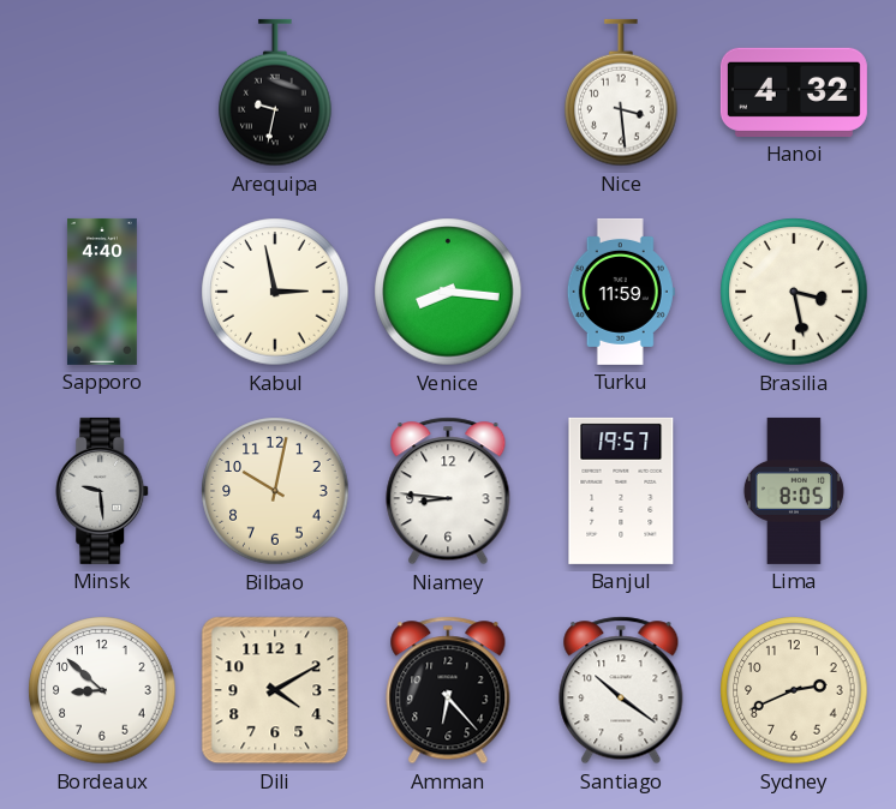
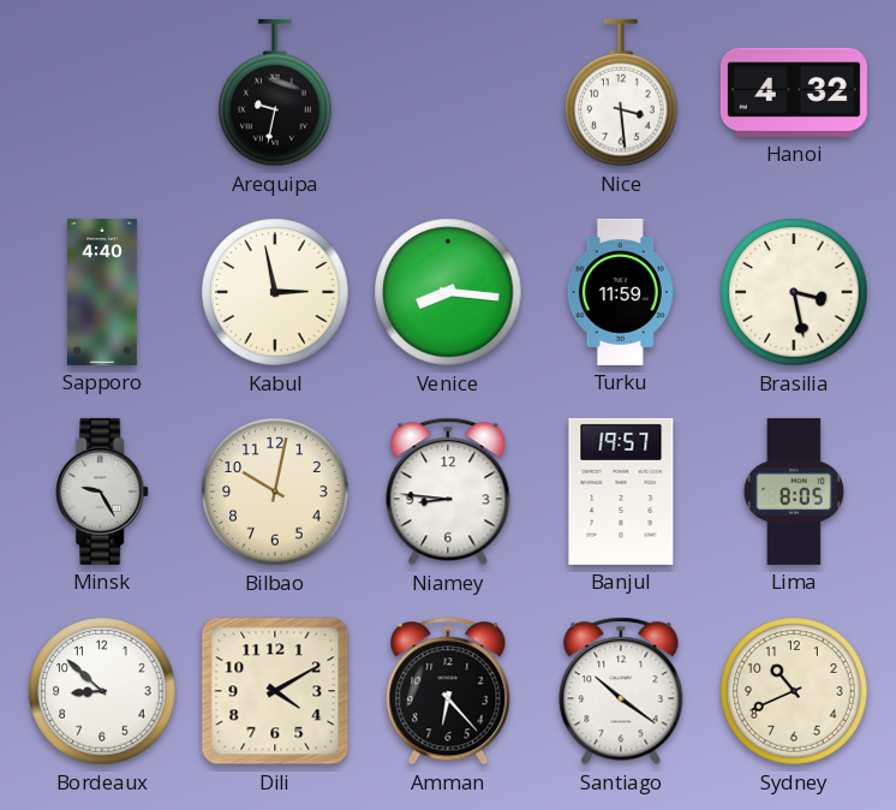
Minsk: 9:29 -> 9:25
Sydney: 2:41 -> 10:41
